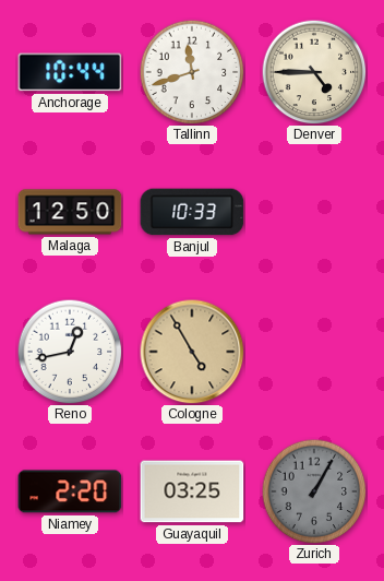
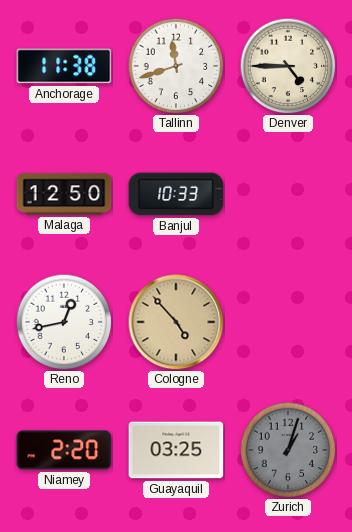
Anchorage: 10:44 -> 11:38
Cologne: 4:55 -> 4:53
Zurich: 1:05 -> 1:03
